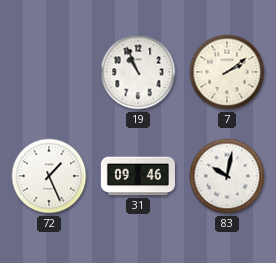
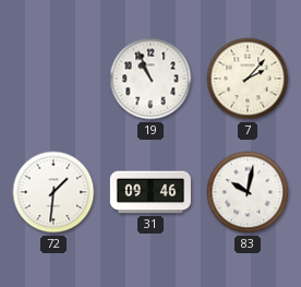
7: 2:09 -> 2:07
72: 1:26 -> 1:31
